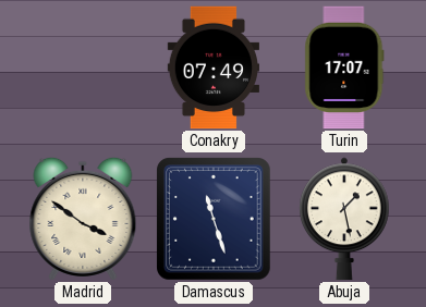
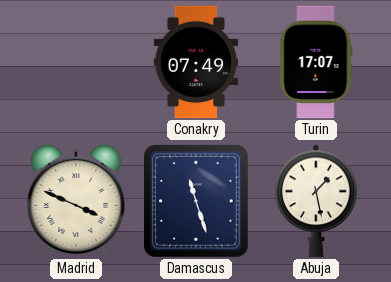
Madrid: 3:51 -> 3:49
